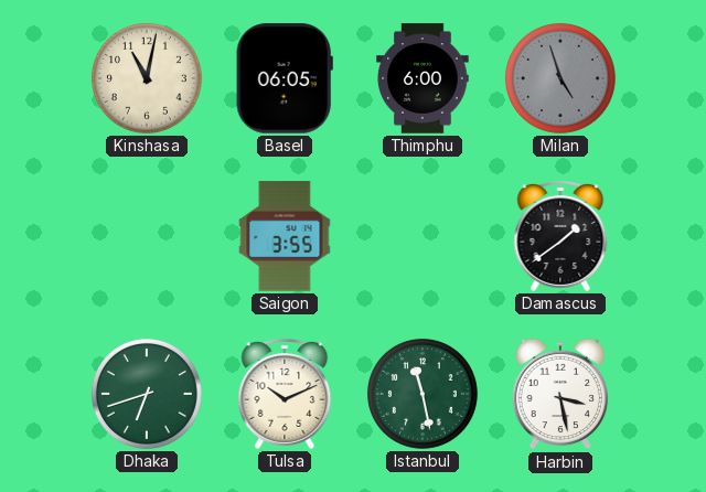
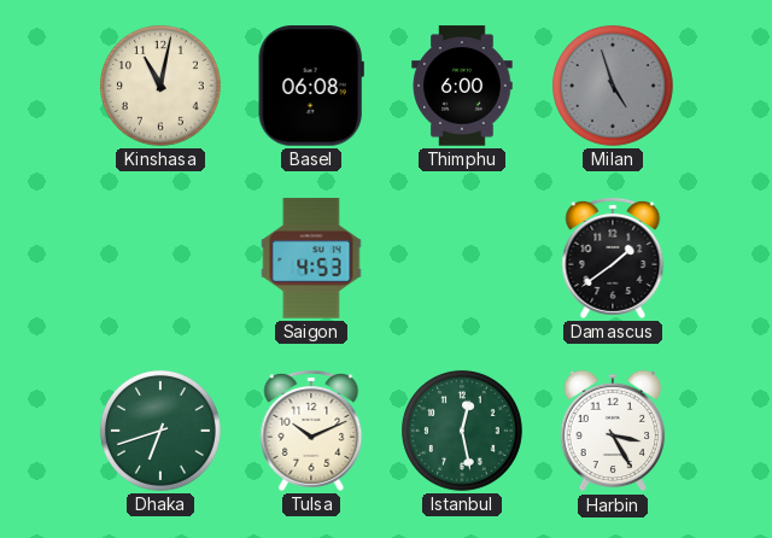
Basel: 06:05 -> 06:08
Saigon: 3:55 -> 4:53
Istanbul: 11:28 -> 12:28
Harbin: 3:28 -> 3:25
